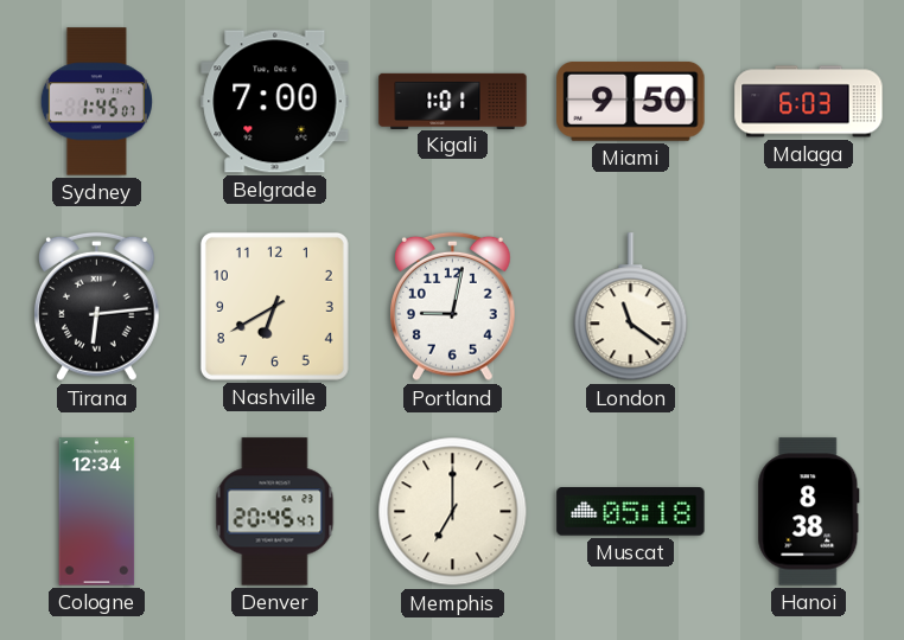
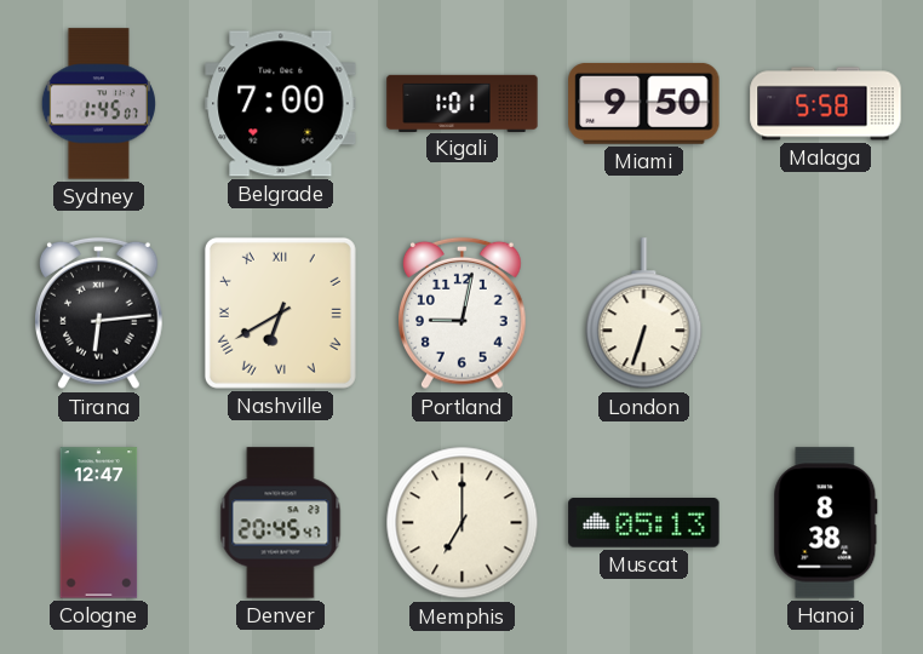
Malaga: 6:03 -> 5:58
Nashville numerals: Arabic -> Roman
London: 11:21 -> 6:33
Cologne: 12:34 -> 12:47
Muscat: 05:18 -> 05:13
